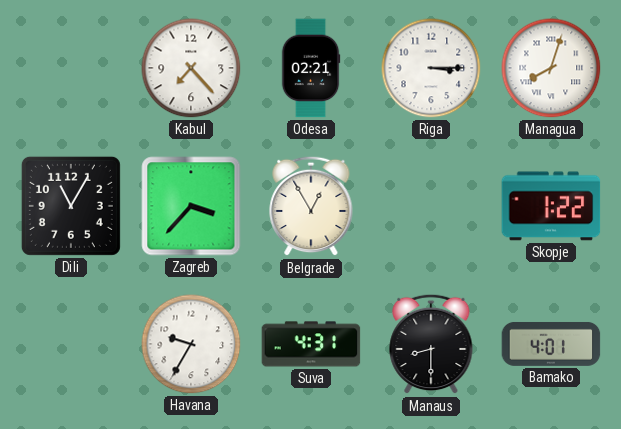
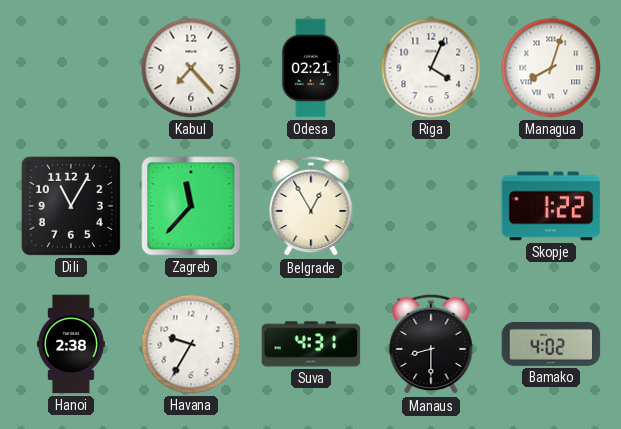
Riga: 3:15 -> 4:04
Zagreb: 3:37 -> 11:37
Hanoi: none -> 2:38
Bamako: 4:01 -> 4:02
